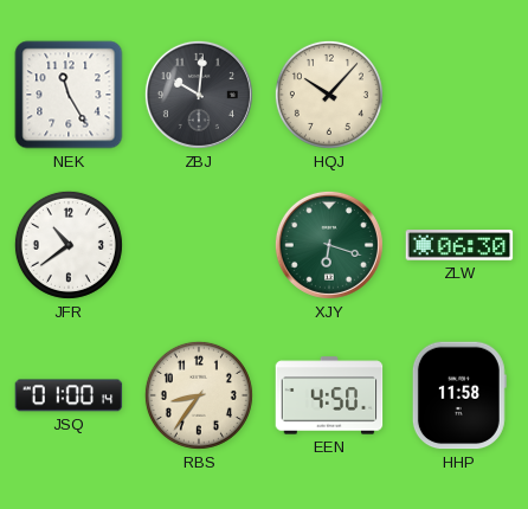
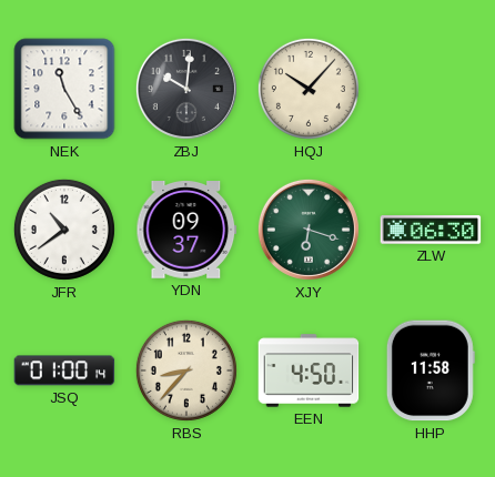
YDN: none -> 09:37
RBS: 8:36 -> 8:37
